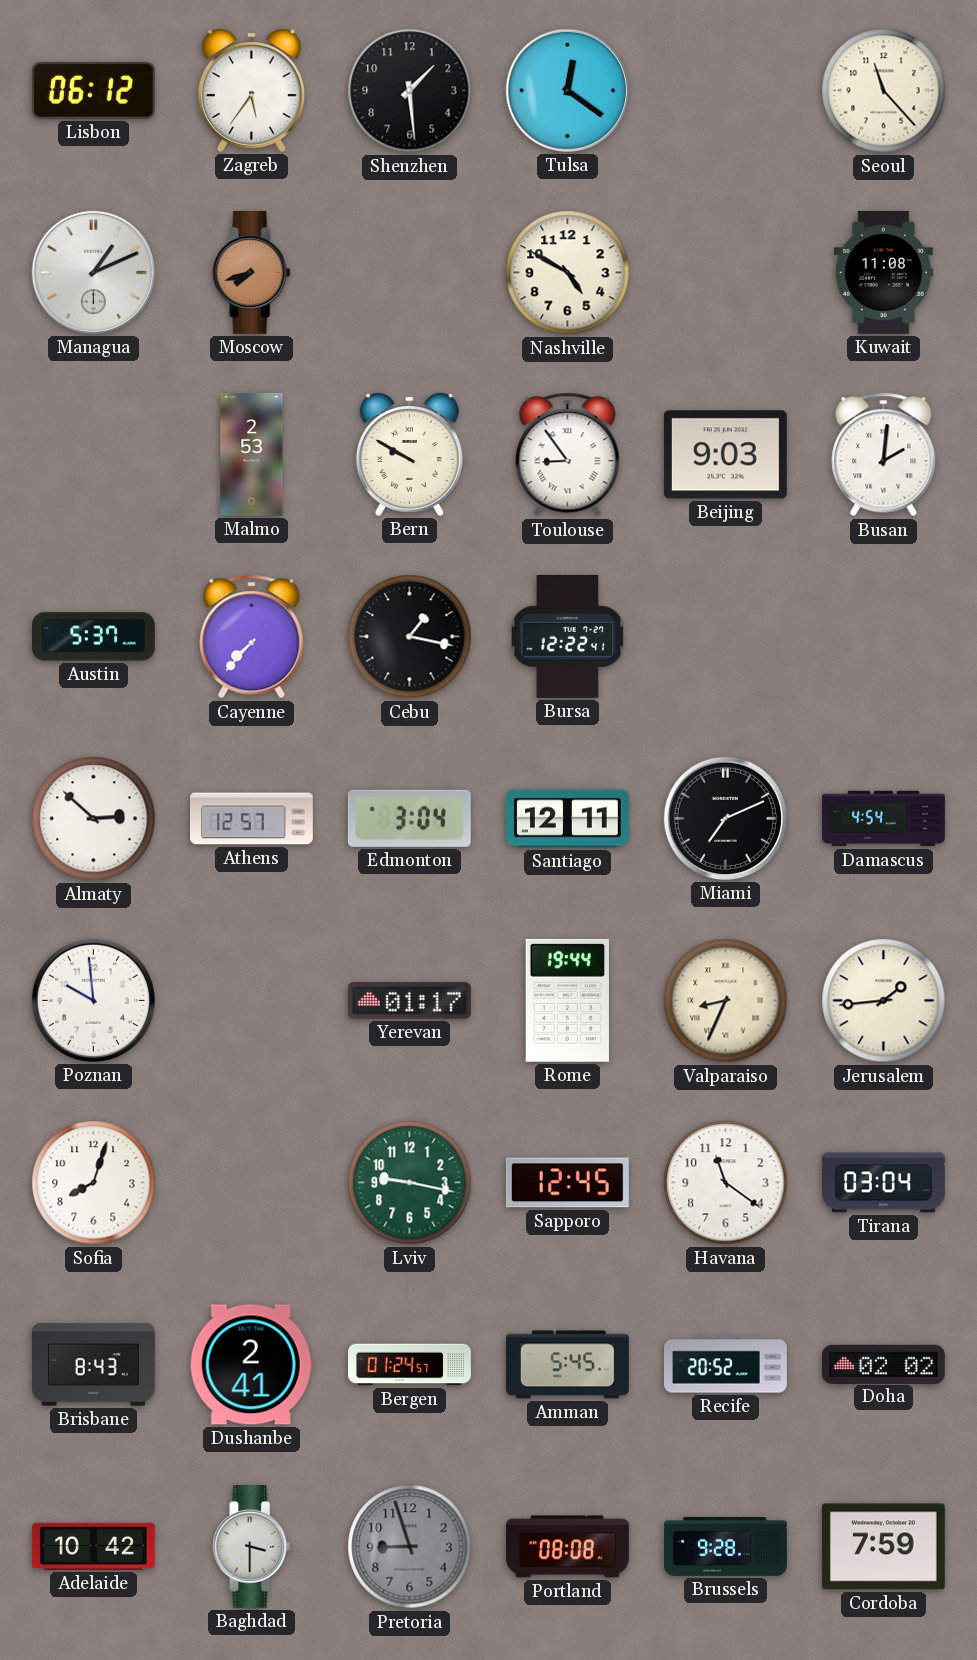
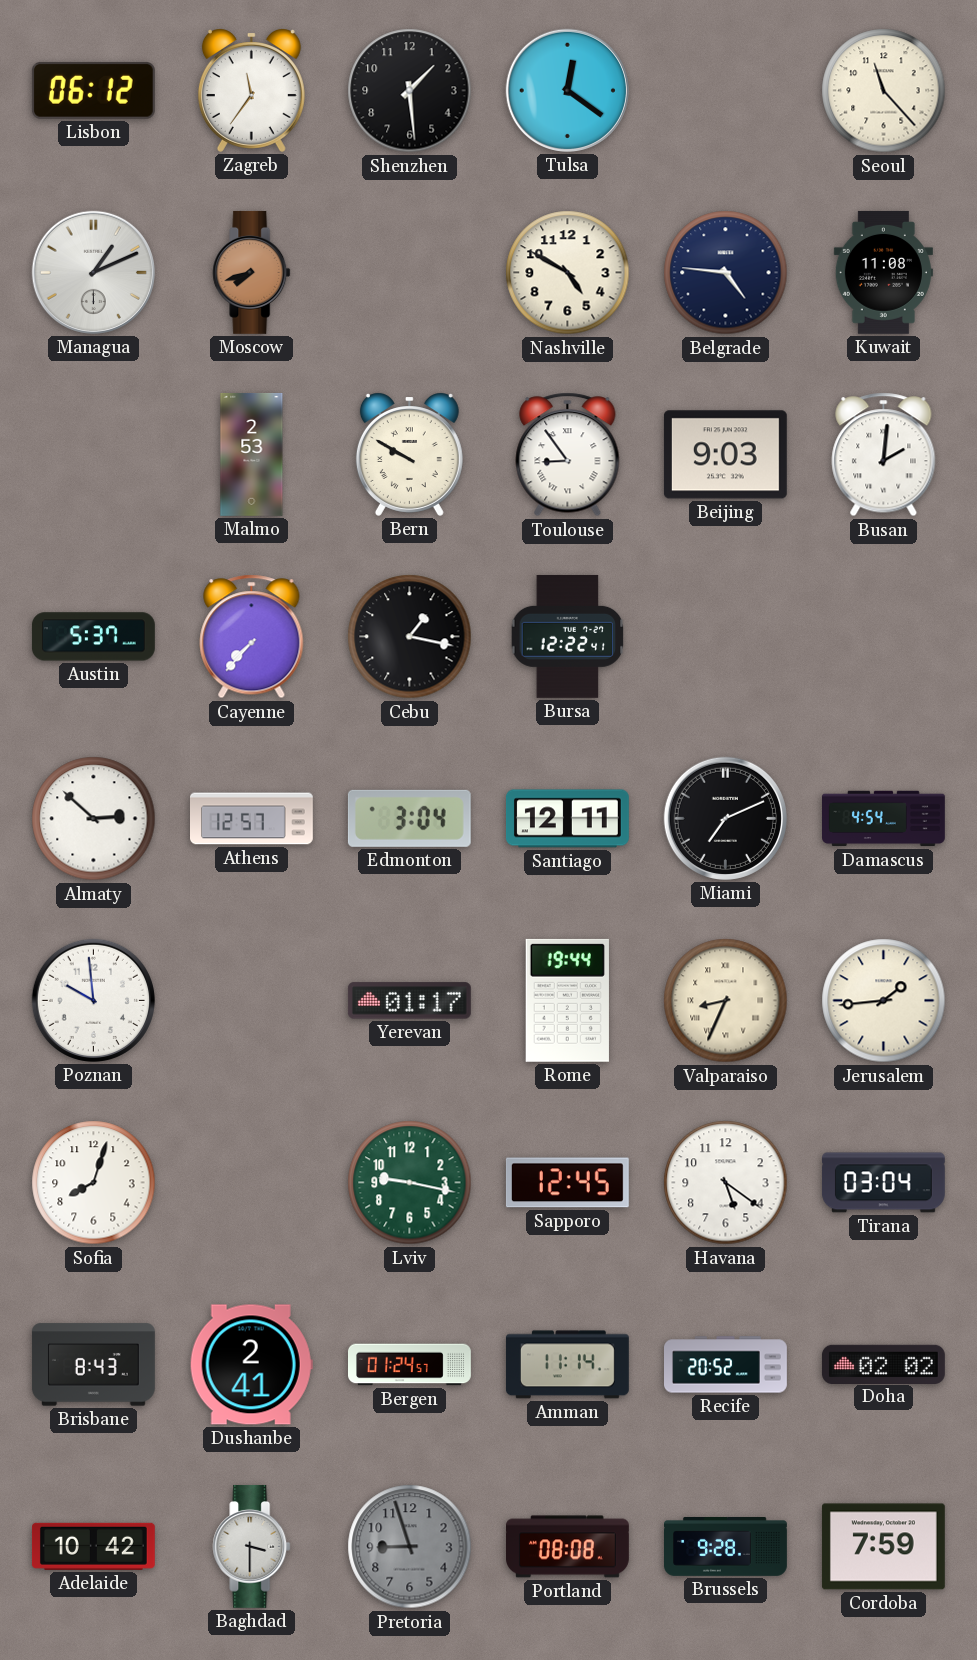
Zagreb: 5:36 -> 11:36
Belgrade: none -> 4:46
Havana: 11:21 -> 5:21
Amman: 5:45 -> 11:14
